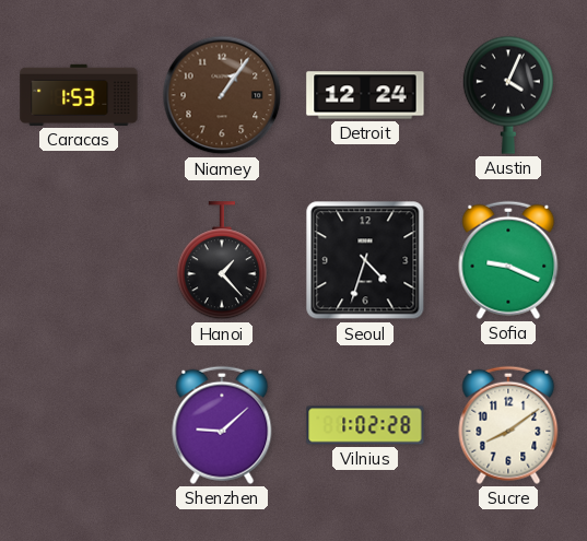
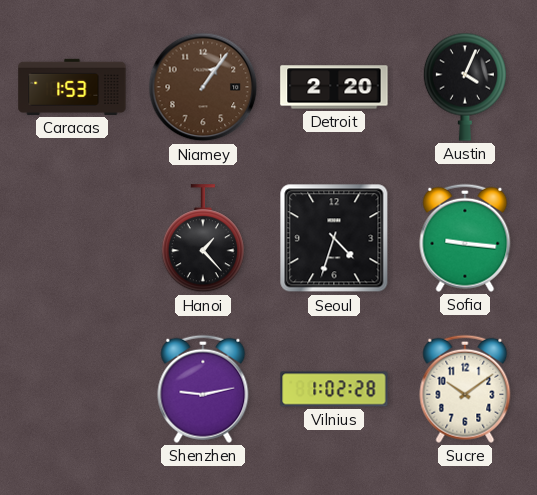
Detroit: 12:24 -> 2:20
Sofia: 9:19 -> 9:16
Shenzhen: 9:08 -> 9:13
Sucre: 8:09 -> 10:09
